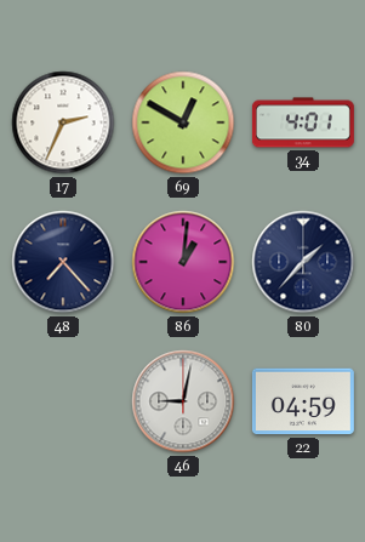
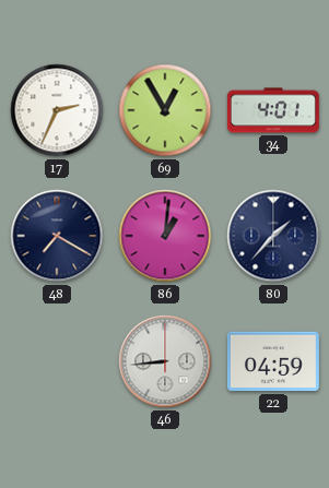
69: 12:50 -> 12:55
48: 7:23 -> 7:20
46: 9:02 -> 8:44
